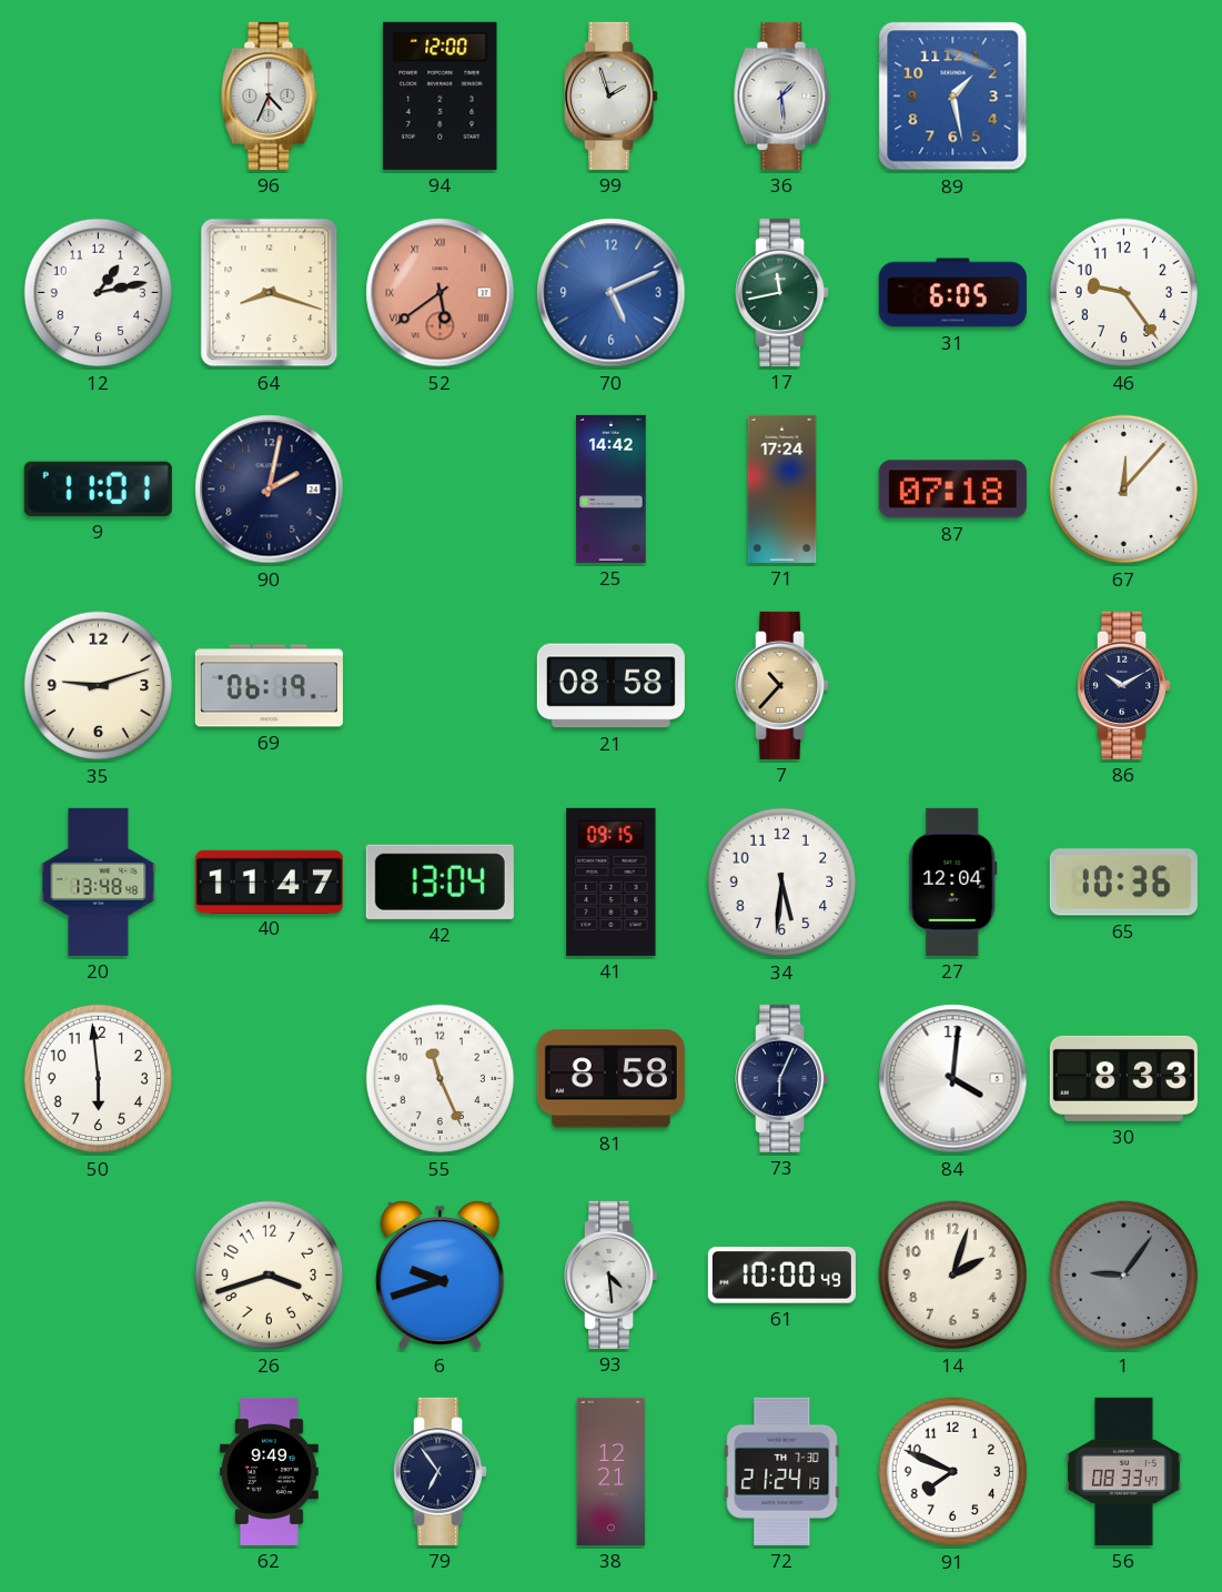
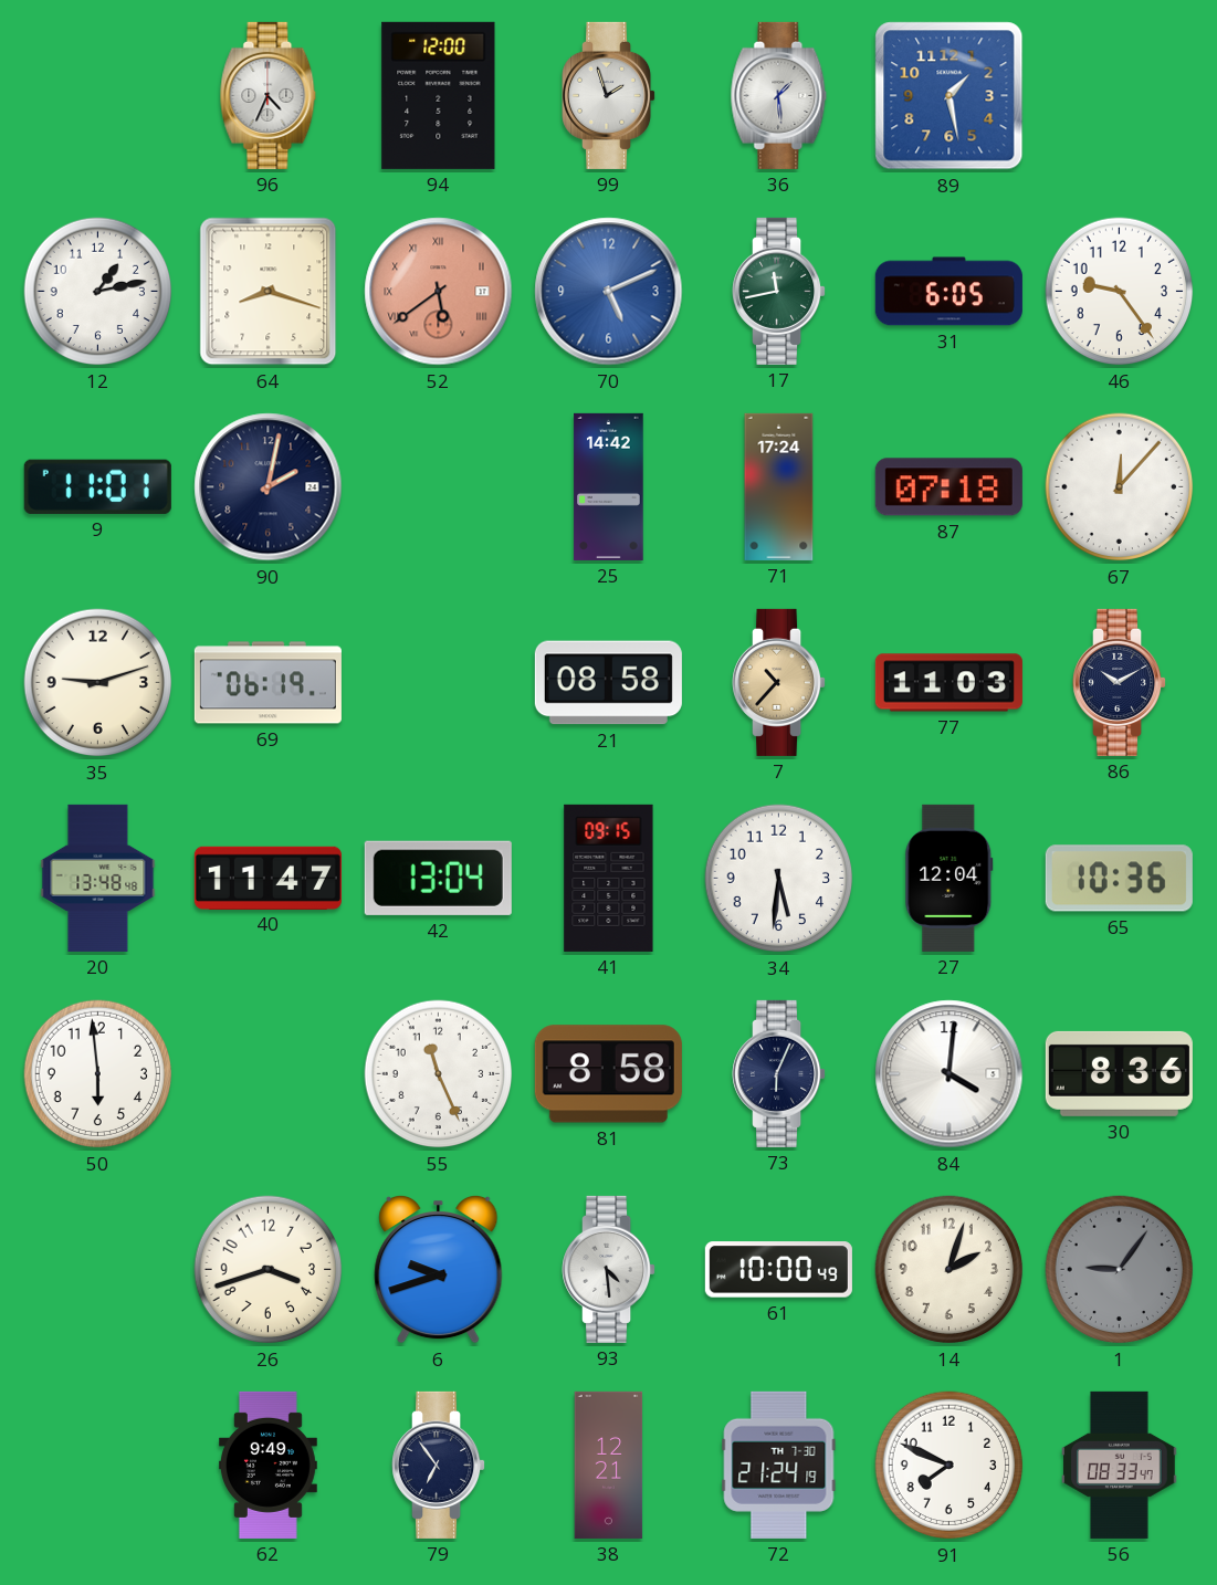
77: none -> 11:03
30: 8:33 -> 8:36
